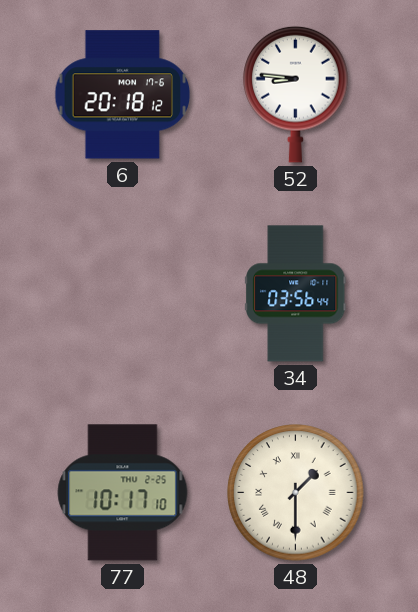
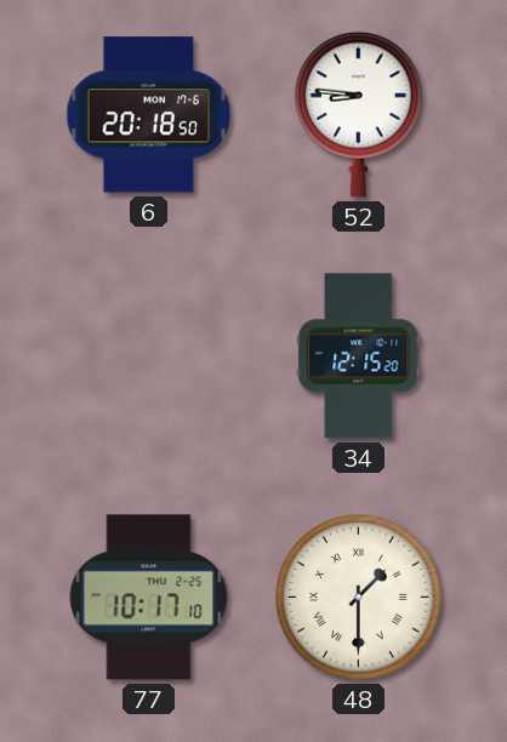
6: 20:18:12 -> 20:18:50
34: 03:56 -> 12:15
